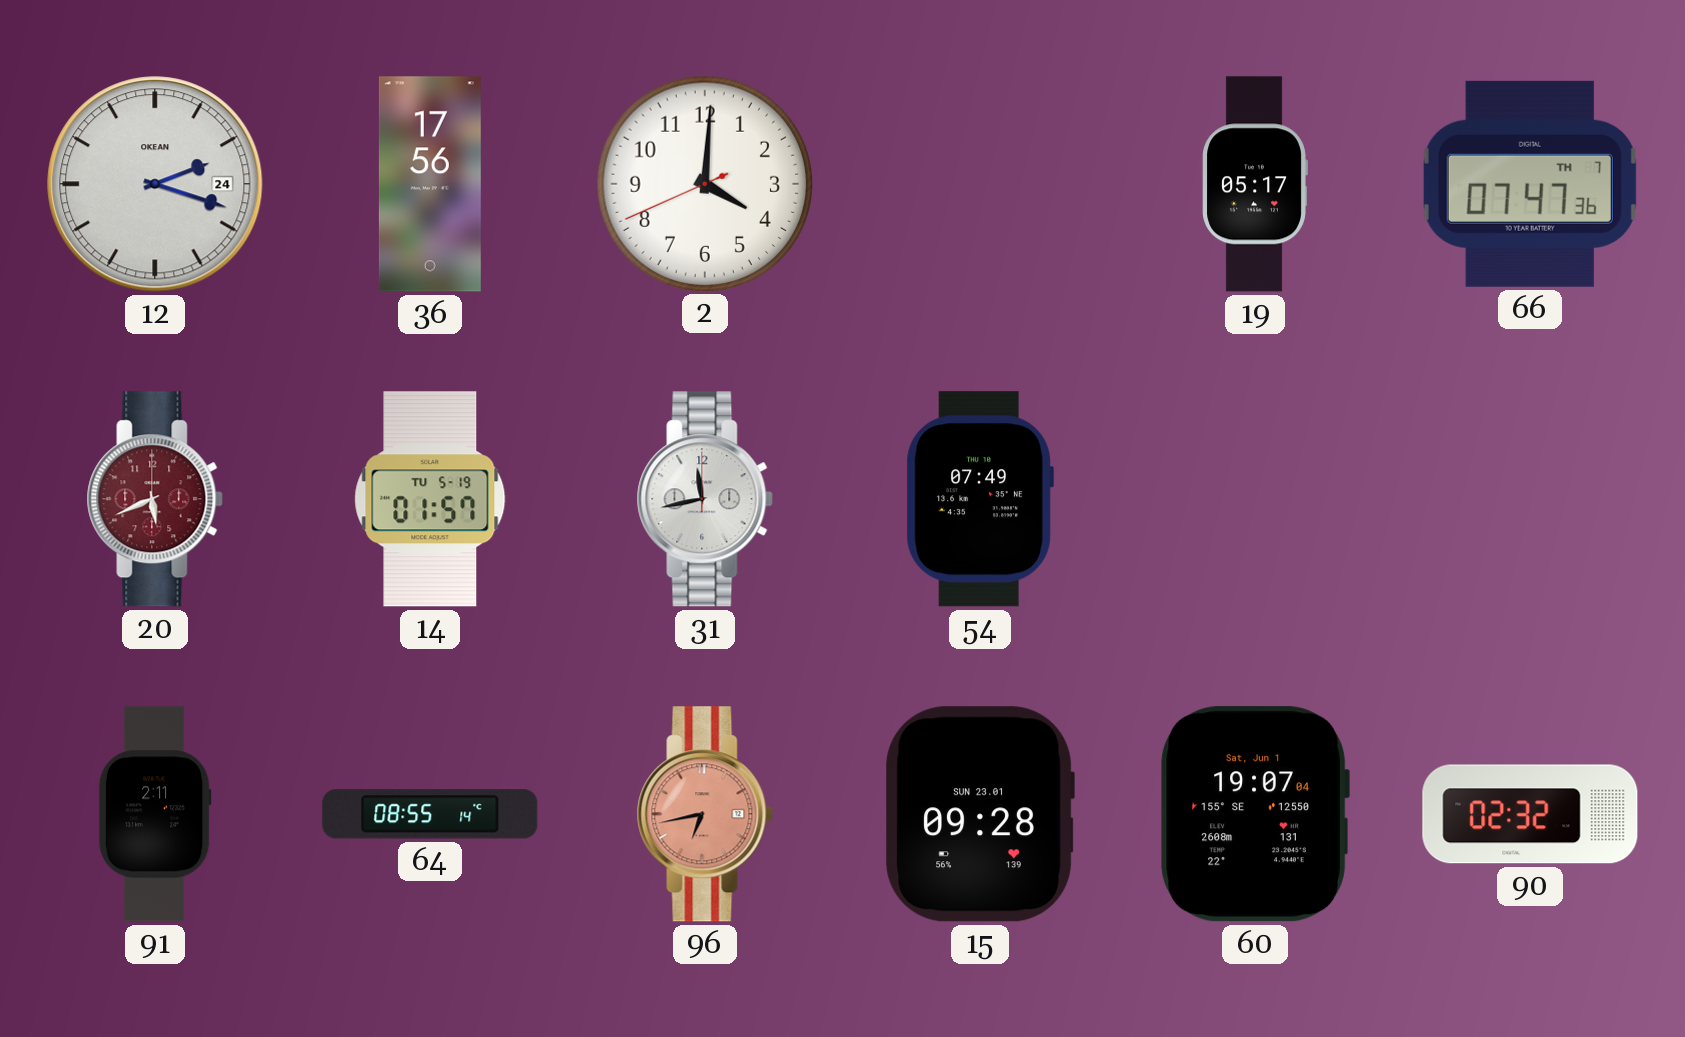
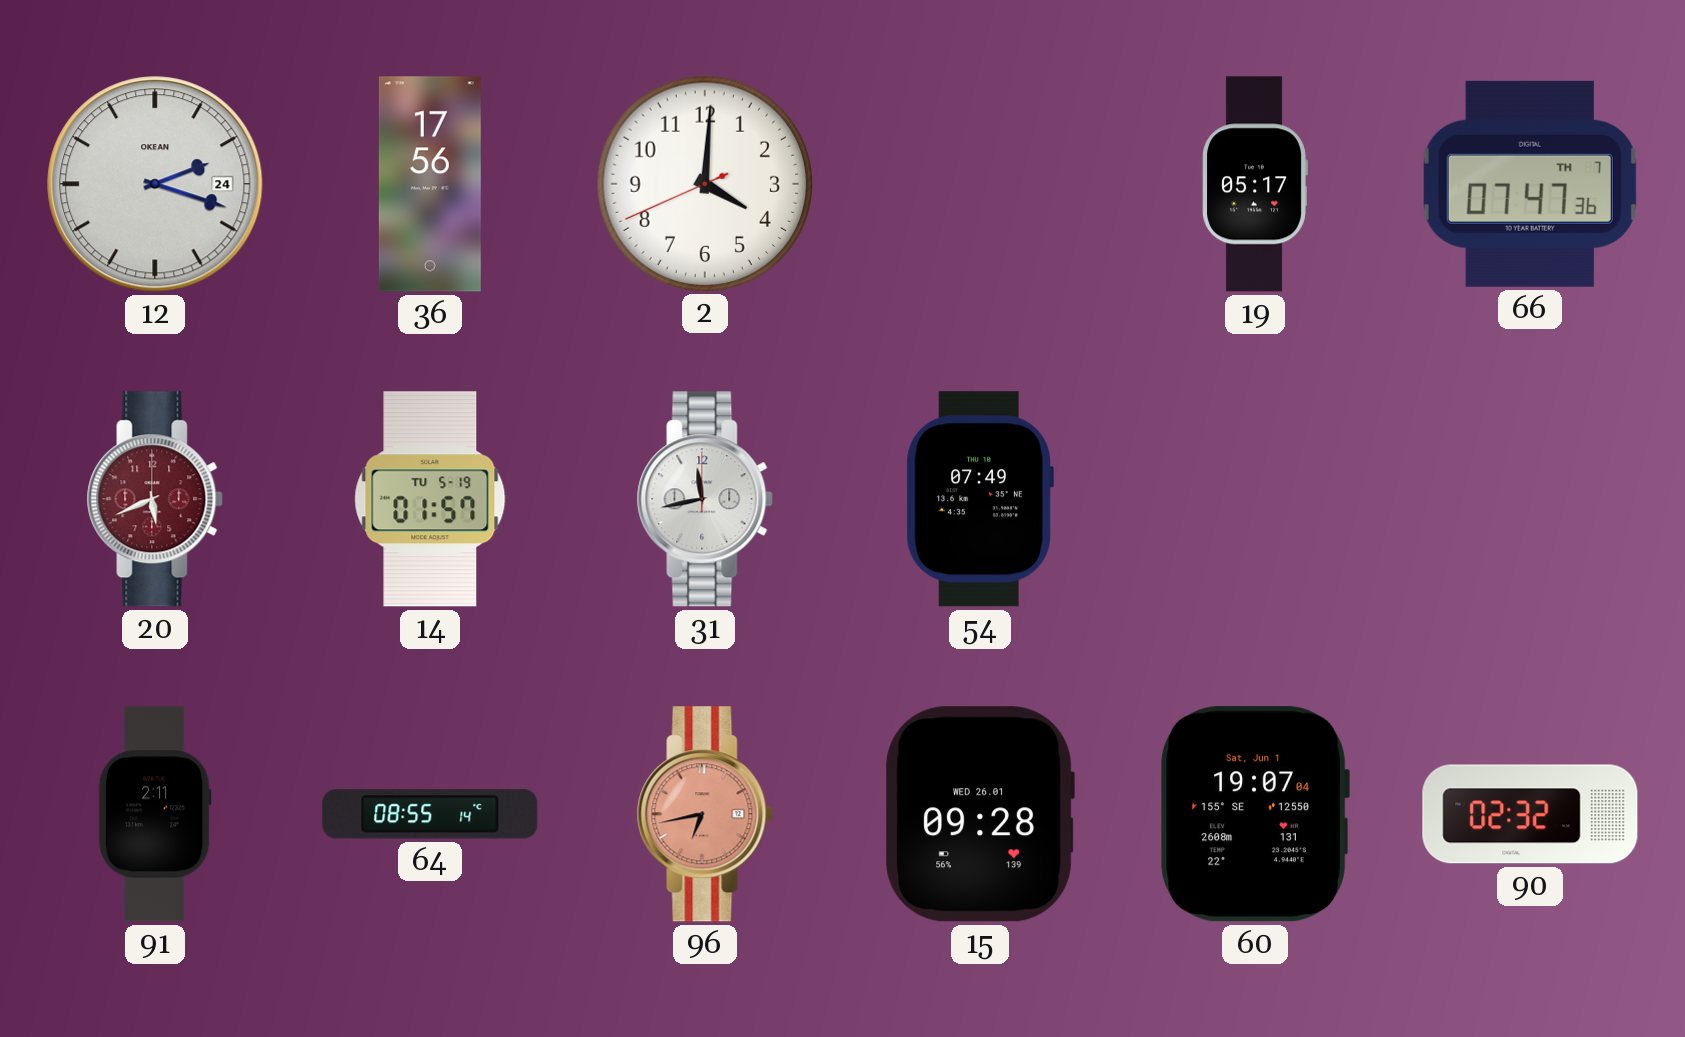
15 date: SUN 23.01 -> WED 26.01
